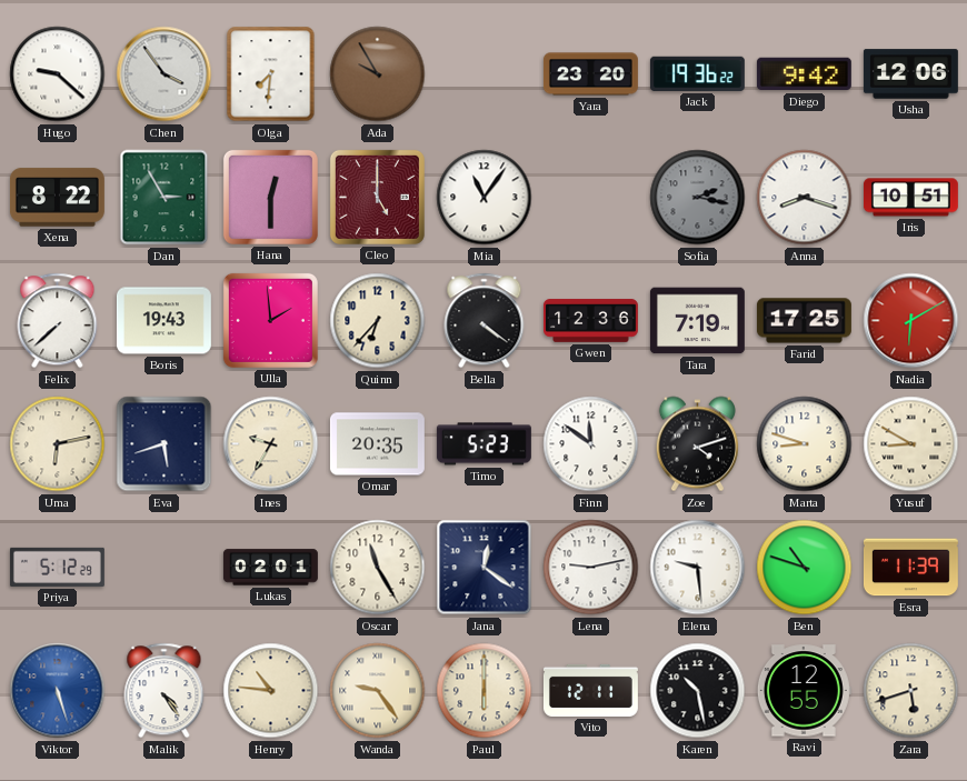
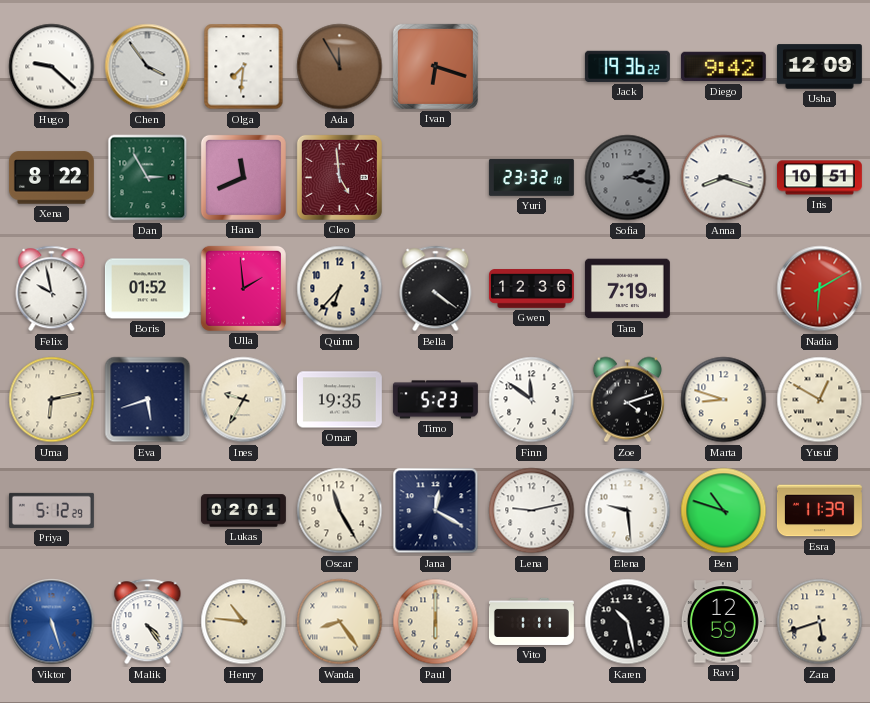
Ada: 9:55 -> 11:55
Ivan: none -> 6:18
Yara: 23:20 -> none
Usha: 12:06 -> 12:09
Hana: 12:30 -> 11:41
Cleo: 5:00 -> 4:59
Mia: 11:06 -> none
Yuri: none -> 23:32
Felix: 7:38 -> 9:58
Boris: 19:43 -> 01:52
Farid: 17:25 -> none
Omar: 20:35 -> 19:35
Yusuf: 8:50 -> 12:50
Jana: 12:21 -> 12:20
Wanda: 9:24 -> 8:24
Vito: 12:11 -> 1:11
Ravi: 12:55 -> 12:59
